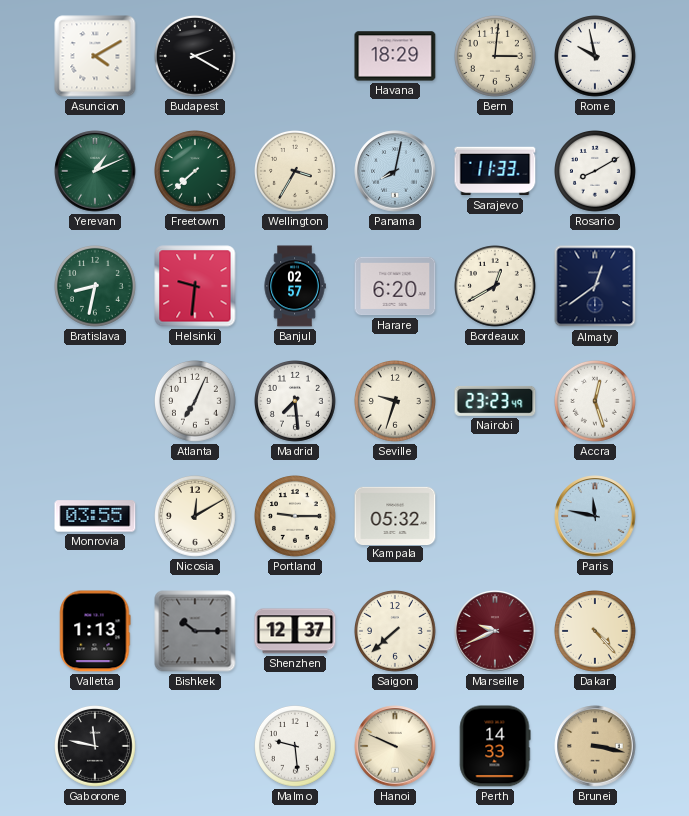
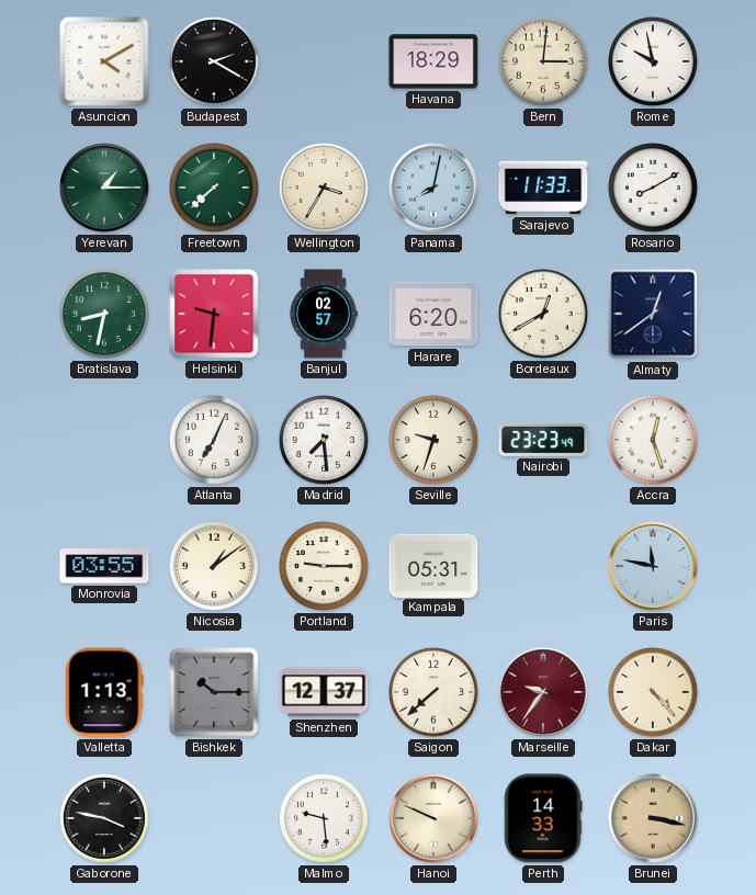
Yerevan: 1:11 -> 1:15
Nicosia: 12:10 -> 1:09
Kampala: 05:32 -> 05:31
Marseille: 9:41 -> 9:36
Gaborone: 11:47 -> 3:47
